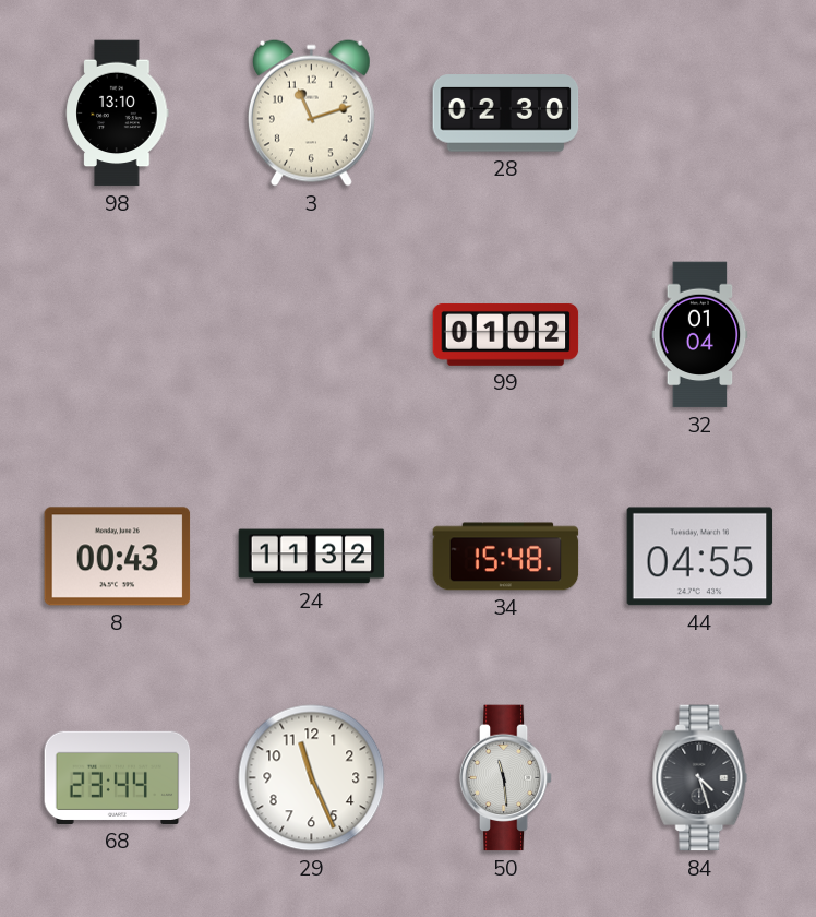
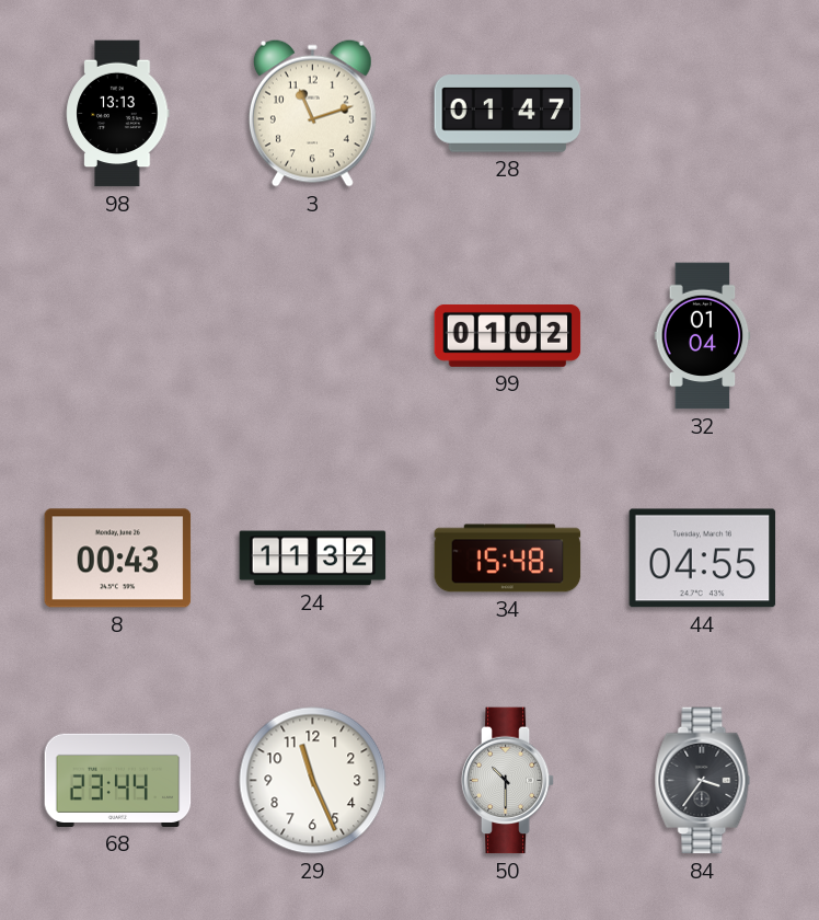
98: 13:10 -> 13:13
28: 02:30 -> 01:47
50: 11:29 -> 10:30
84: 4:27 -> 3:36
